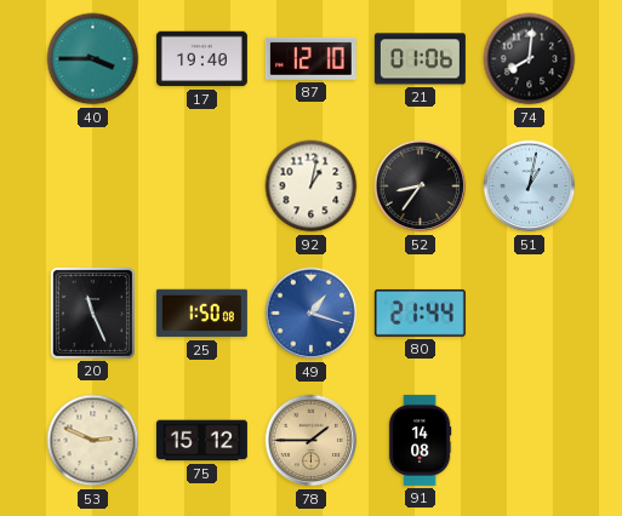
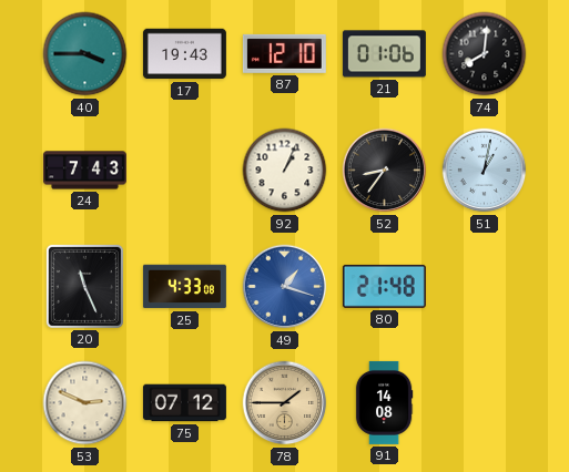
17: 19:40 -> 19:43
24: none -> 7:43
92: 1:02 -> 1:04
25: 1:50 -> 4:33
80: 21:44 -> 21:48
75: 15:12 -> 07:12
